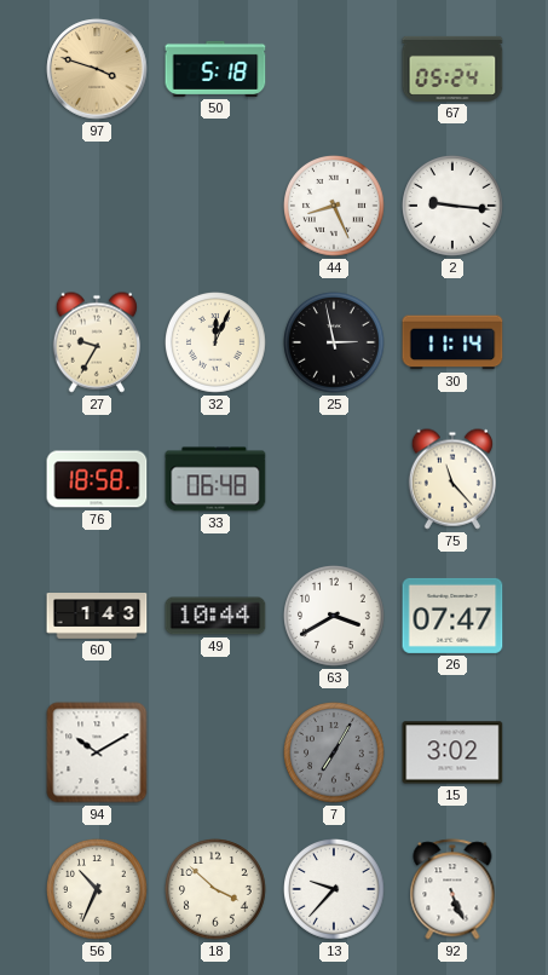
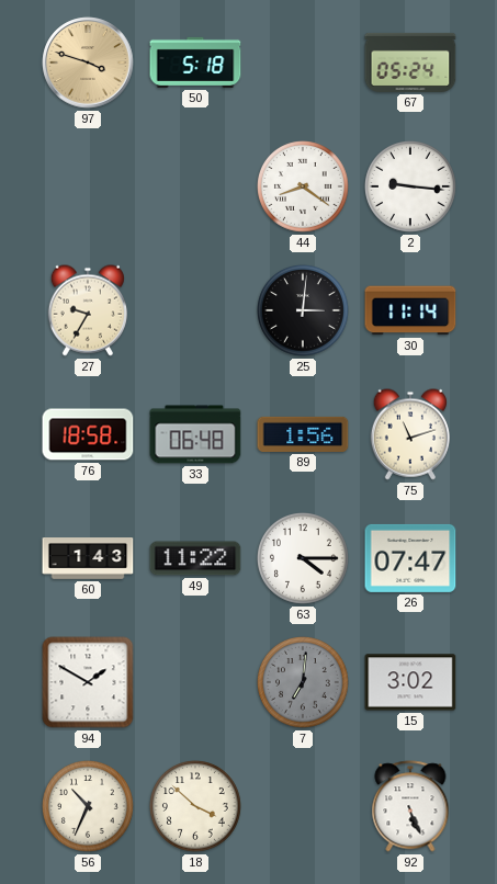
44: 8:26 -> 8:21
32: 12:04 -> none
25: 2:58 -> 3:01
89: none -> 1:56
75: 11:23 -> 11:12
49: 10:44 -> 11:22
63: 3:40 -> 4:15
94: 10:10 -> 1:50
7: 7:05 -> 7:01
13: 9:37 -> none
